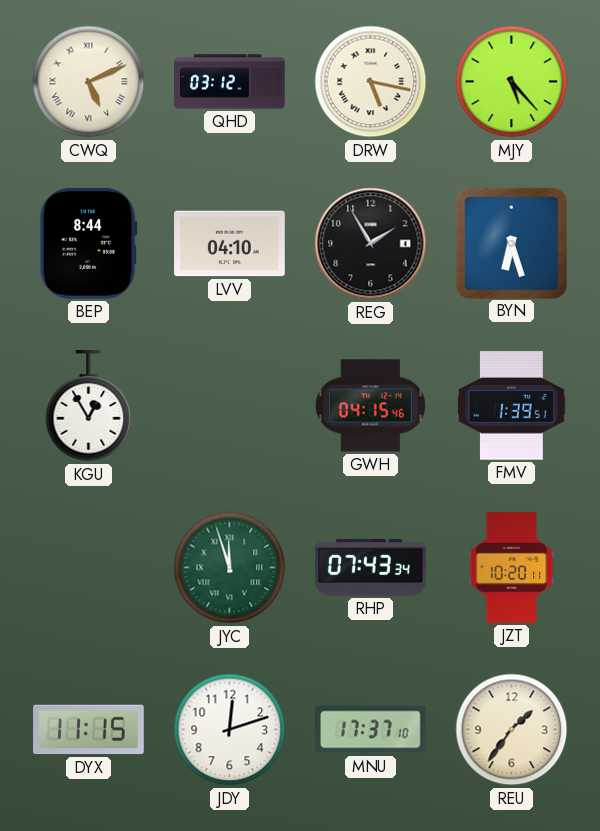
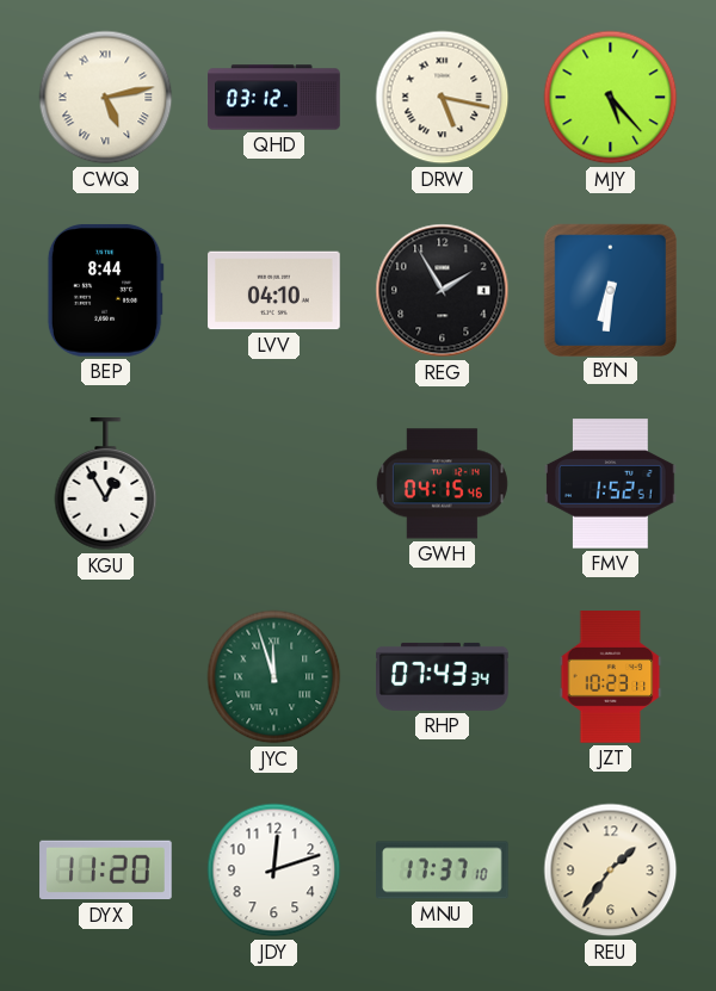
CWQ: 5:11 -> 5:13
BYN: 6:27 -> 6:31
FMV: 1:39 -> 1:52
JZT: 10:20 -> 10:23
DYX: 11:15 -> 11:20
